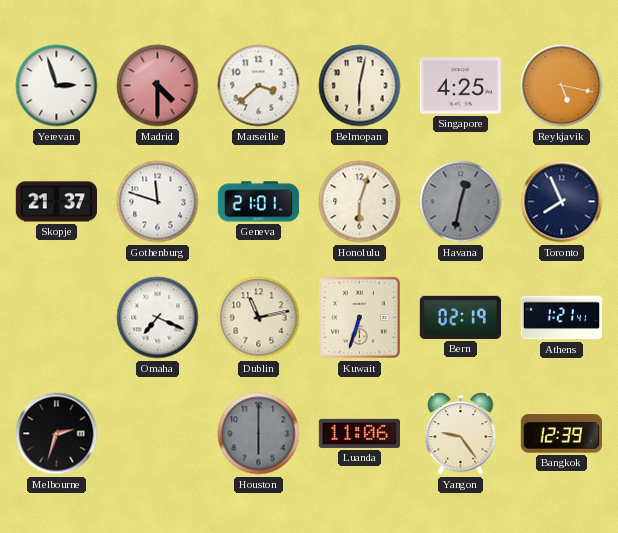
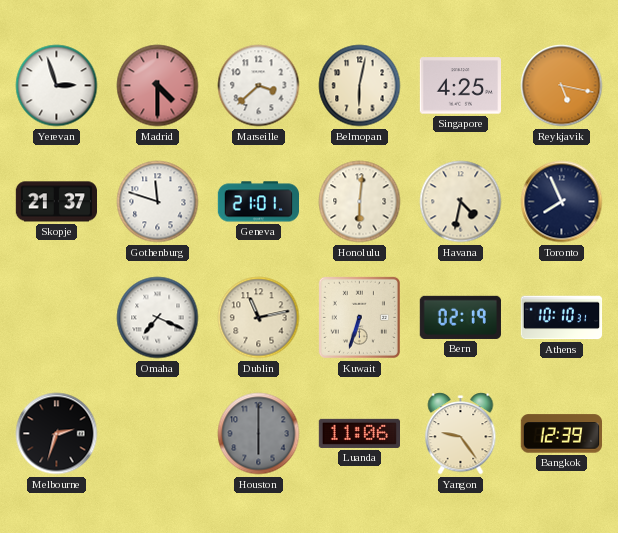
Honolulu: 6:03 -> 6:01
Havana: 12:32 -> 4:32
Havana dial: grey -> cream
Athens: 1:21 -> 10:10
